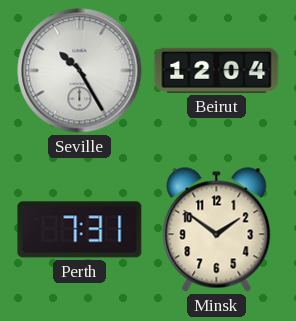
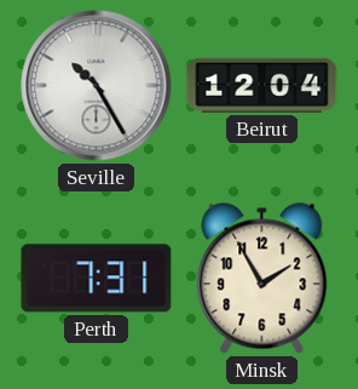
Minsk: 1:51 -> 1:55
